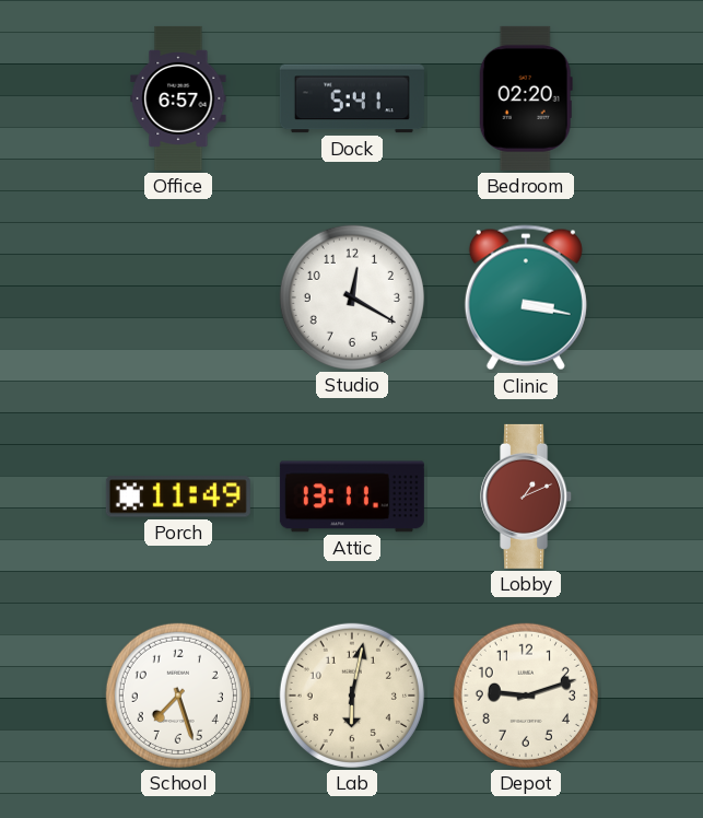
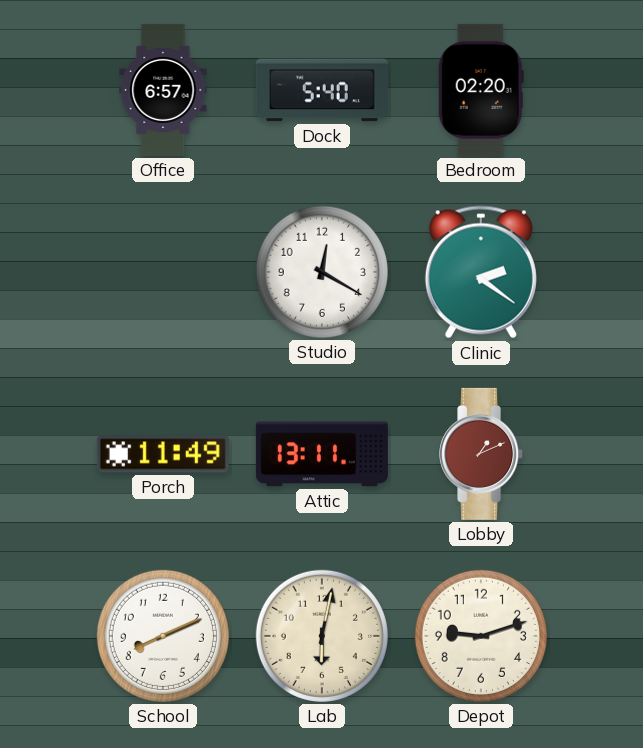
Dock: 5:41 -> 5:40
Clinic: 3:17 -> 2:21
School: 7:27 -> 8:11
